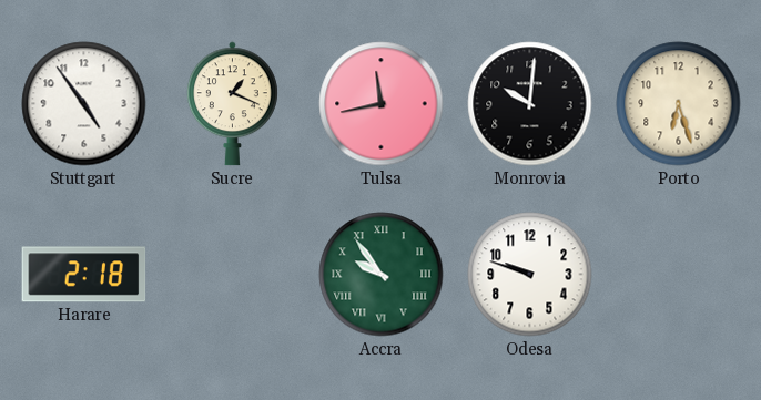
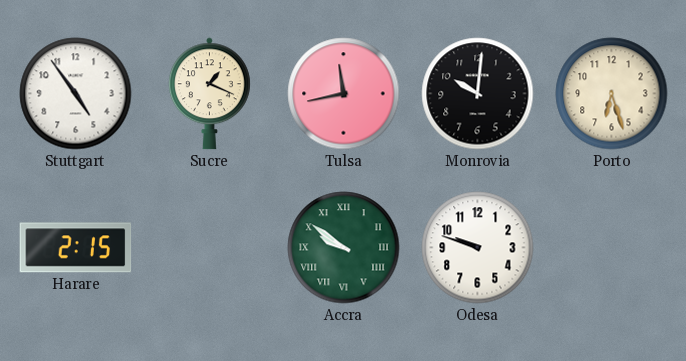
Harare: 2:18 -> 2:15
Accra: 9:54 -> 9:51
